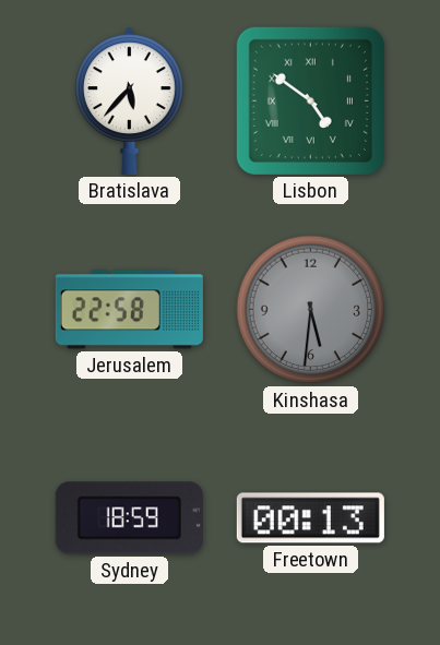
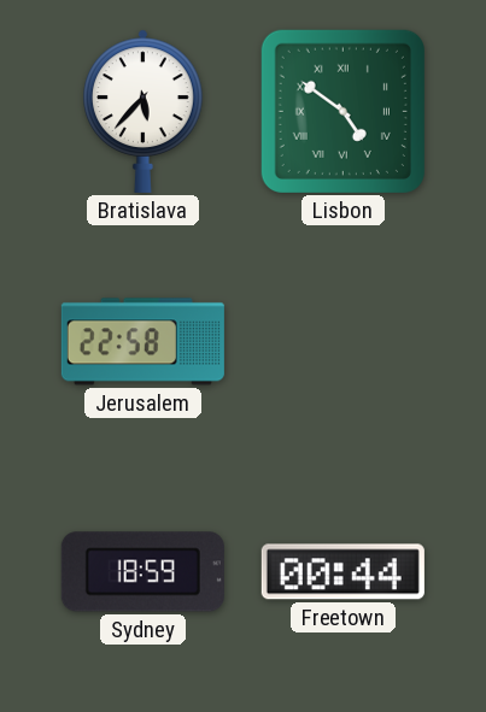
Kinshasa: 5:31 -> none
Freetown: 00:13 -> 00:44
